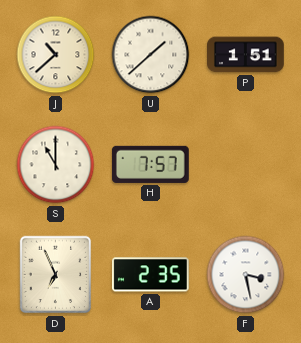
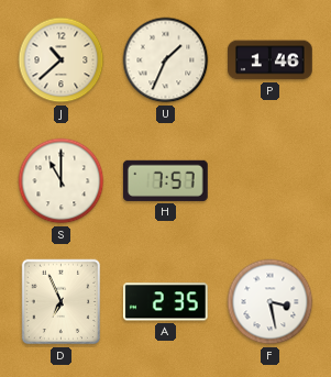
U: 1:38 -> 1:34
P: 1:51 -> 1:46
